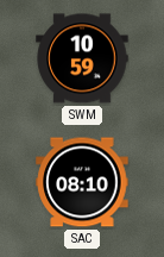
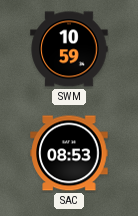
SAC: 08:10 -> 08:53
